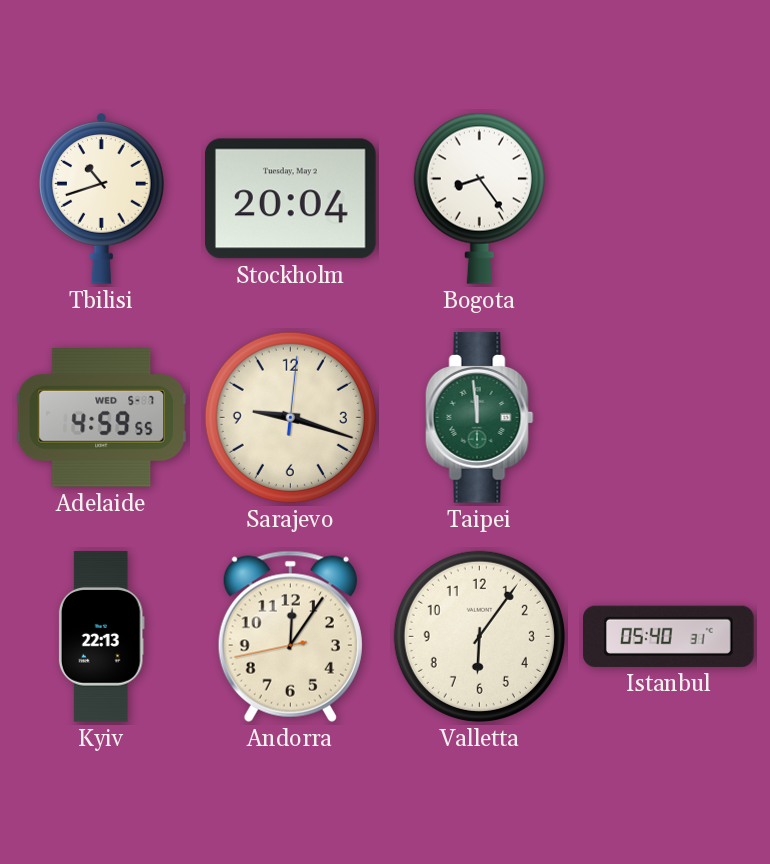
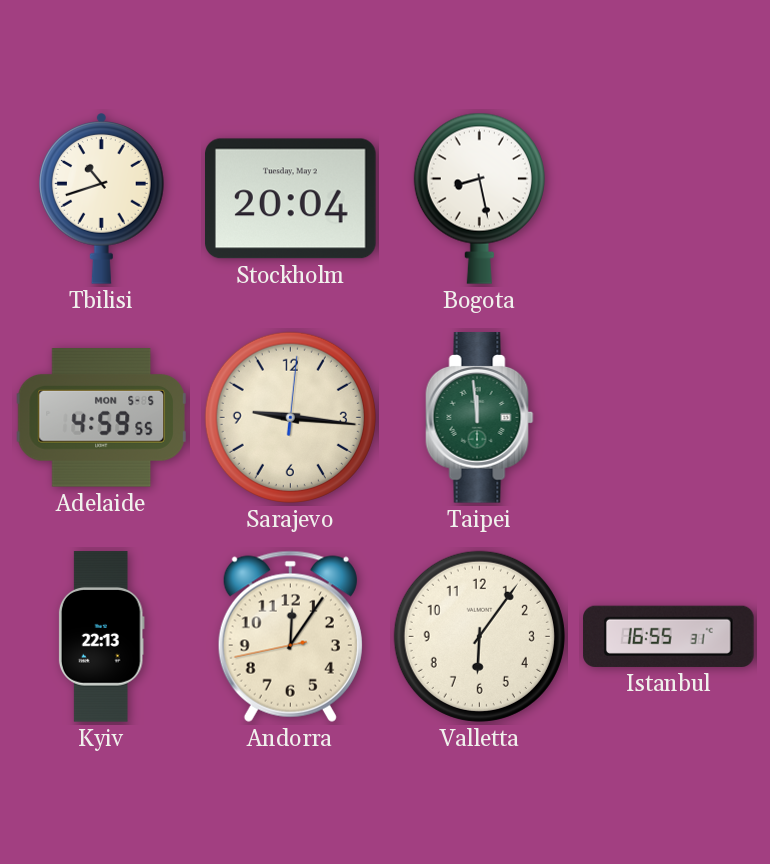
Bogota: 8:24 -> 8:28
Adelaide date: WED 5-7 -> MON 5-5
Sarajevo: 9:18 -> 9:16
Istanbul: 05:40 -> 16:55
